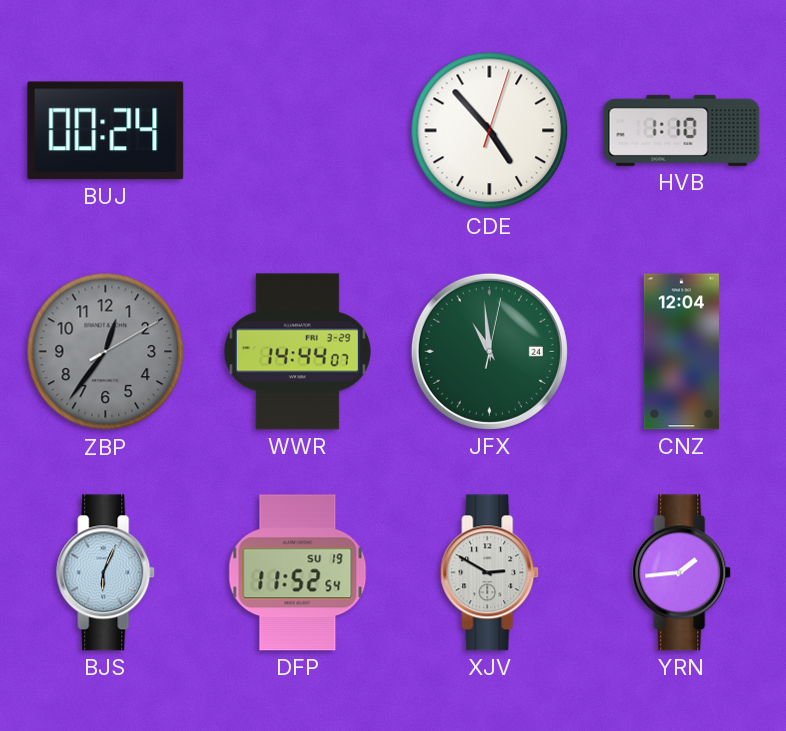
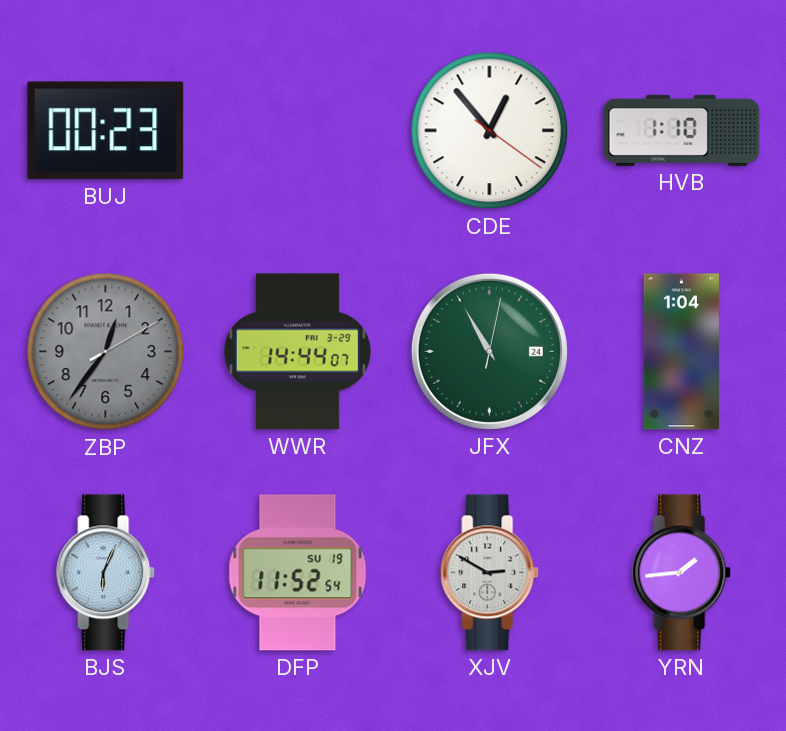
BUJ: 00:24 -> 00:23
CDE: 4:53 -> 12:53
JFX: 10:59 -> 10:55
CNZ: 12:04 -> 1:04
